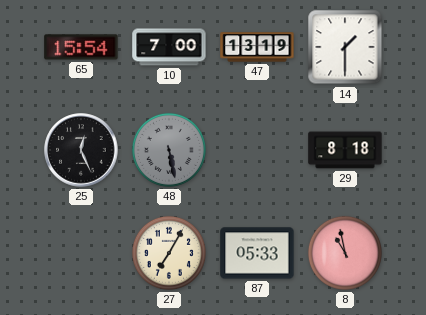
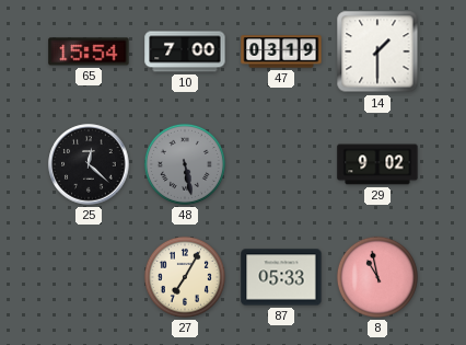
47: 13:19 -> 03:19
25: 12:26 -> 12:22
29: 8:18 -> 9:02
